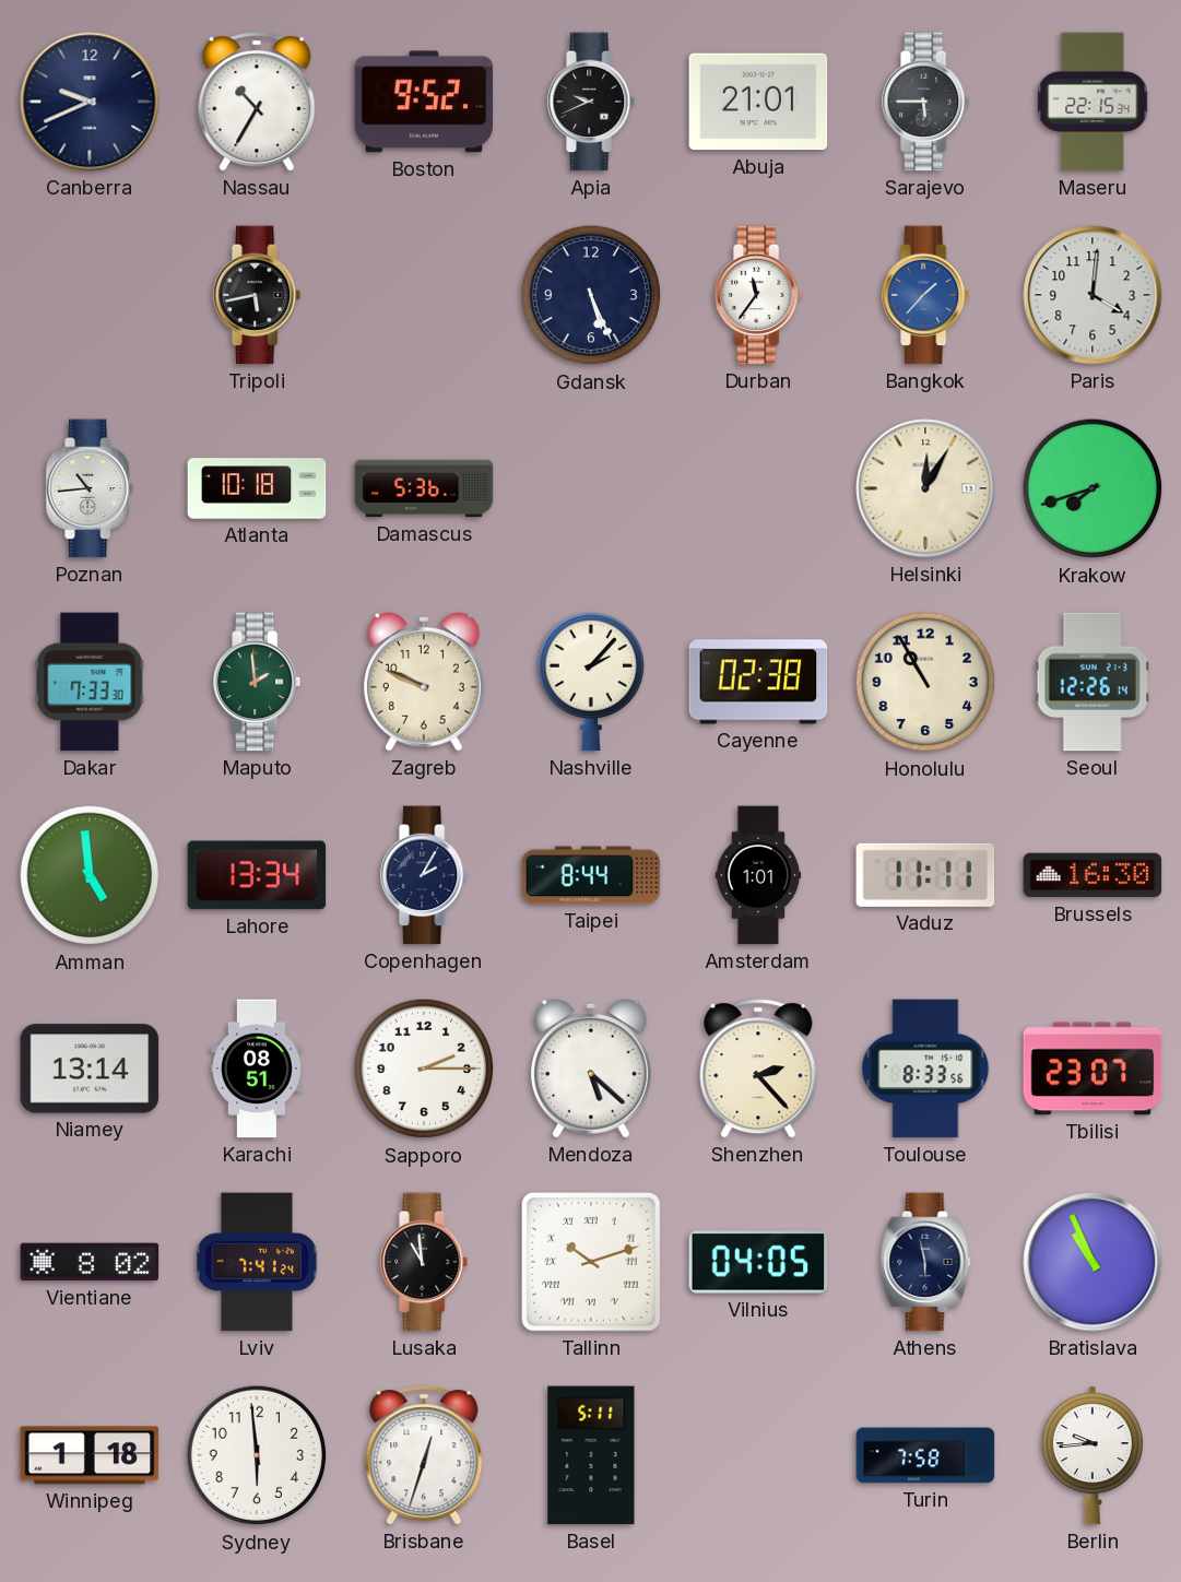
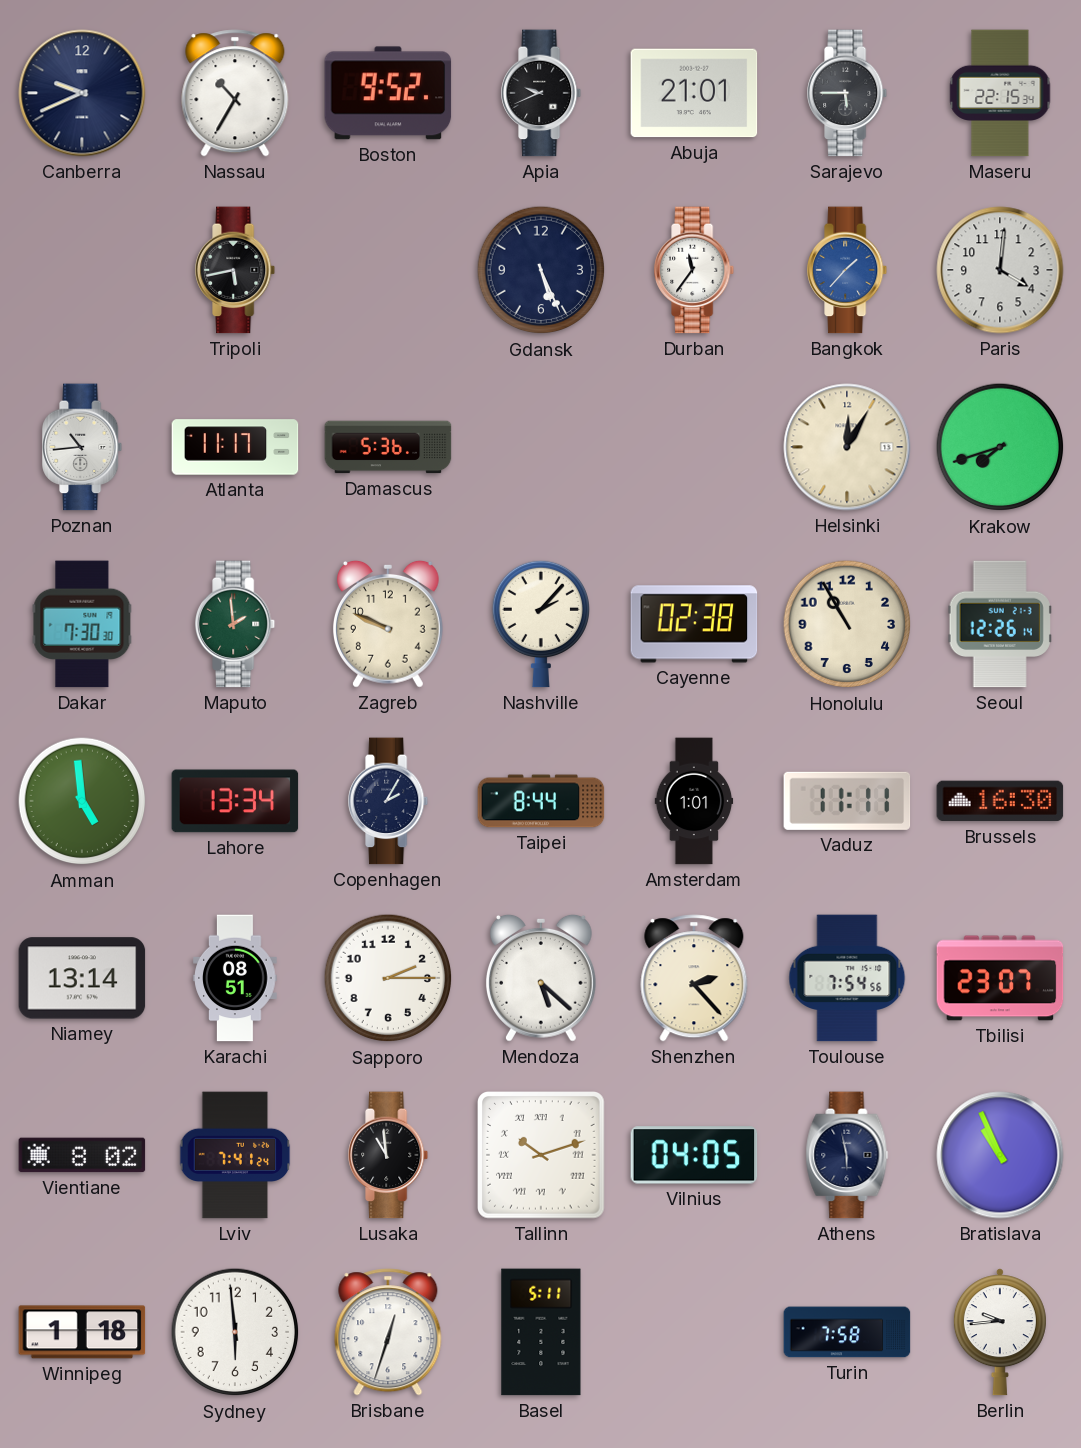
Atlanta: 10:18 -> 11:17
Dakar: 7:33 -> 7:30
Toulouse: 8:33 -> 7:54
